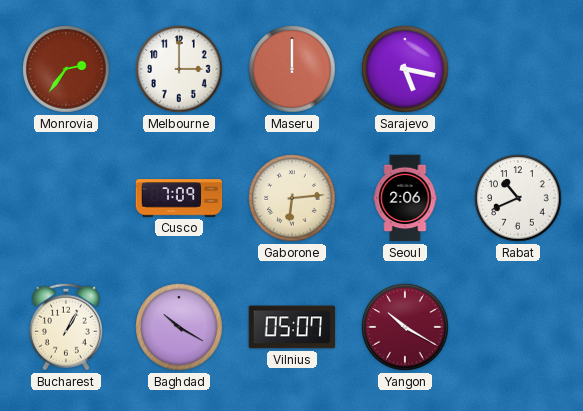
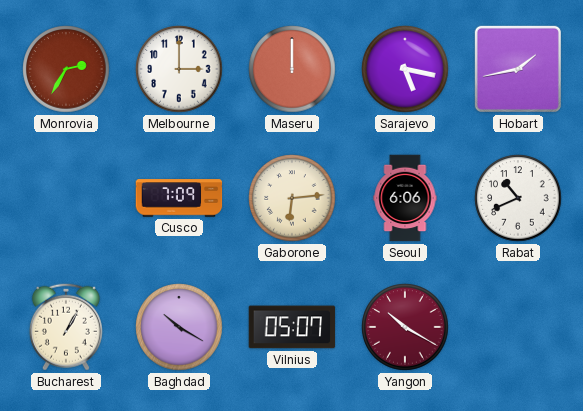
Monrovia: 2:36 -> 2:35
Hobart: none -> 1:43
Seoul: 2:06 -> 6:06
